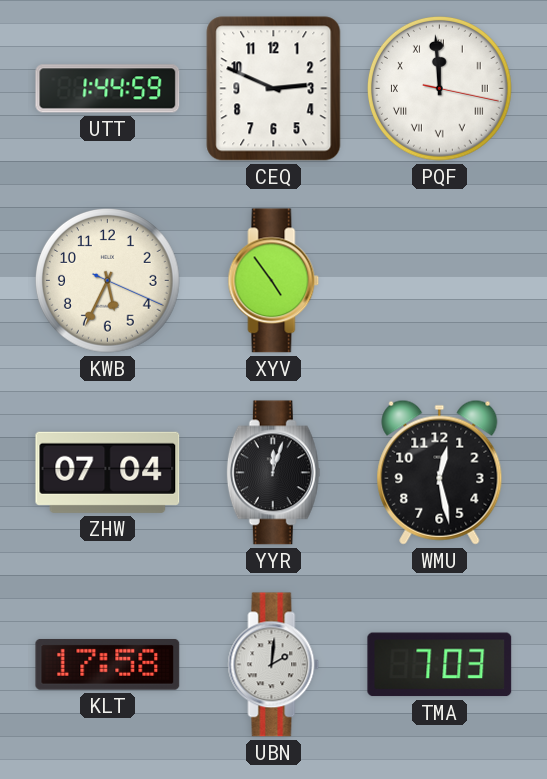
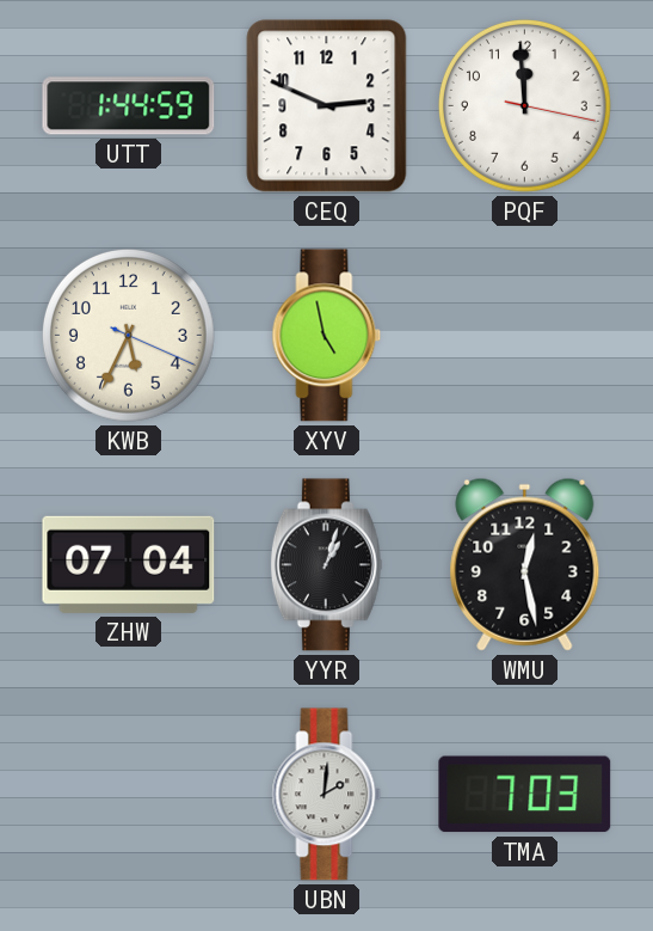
PQF numerals: Roman -> Arabic
XYV: 4:54 -> 4:58
YYR: 12:03 -> 1:03
KLT: 17:58 -> none
